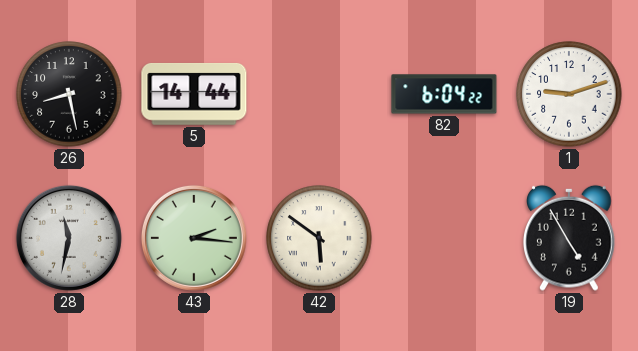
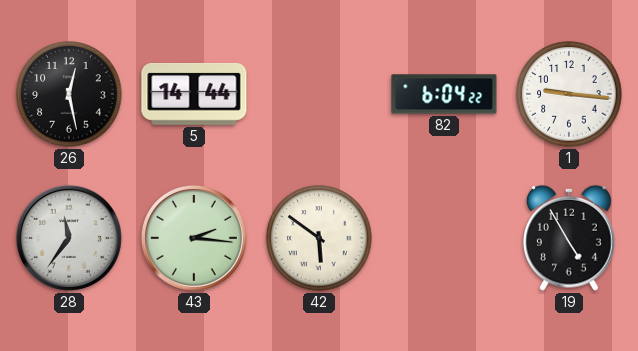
26: 8:28 -> 12:28
1: 9:12 -> 9:16
28: 11:32 -> 11:36
